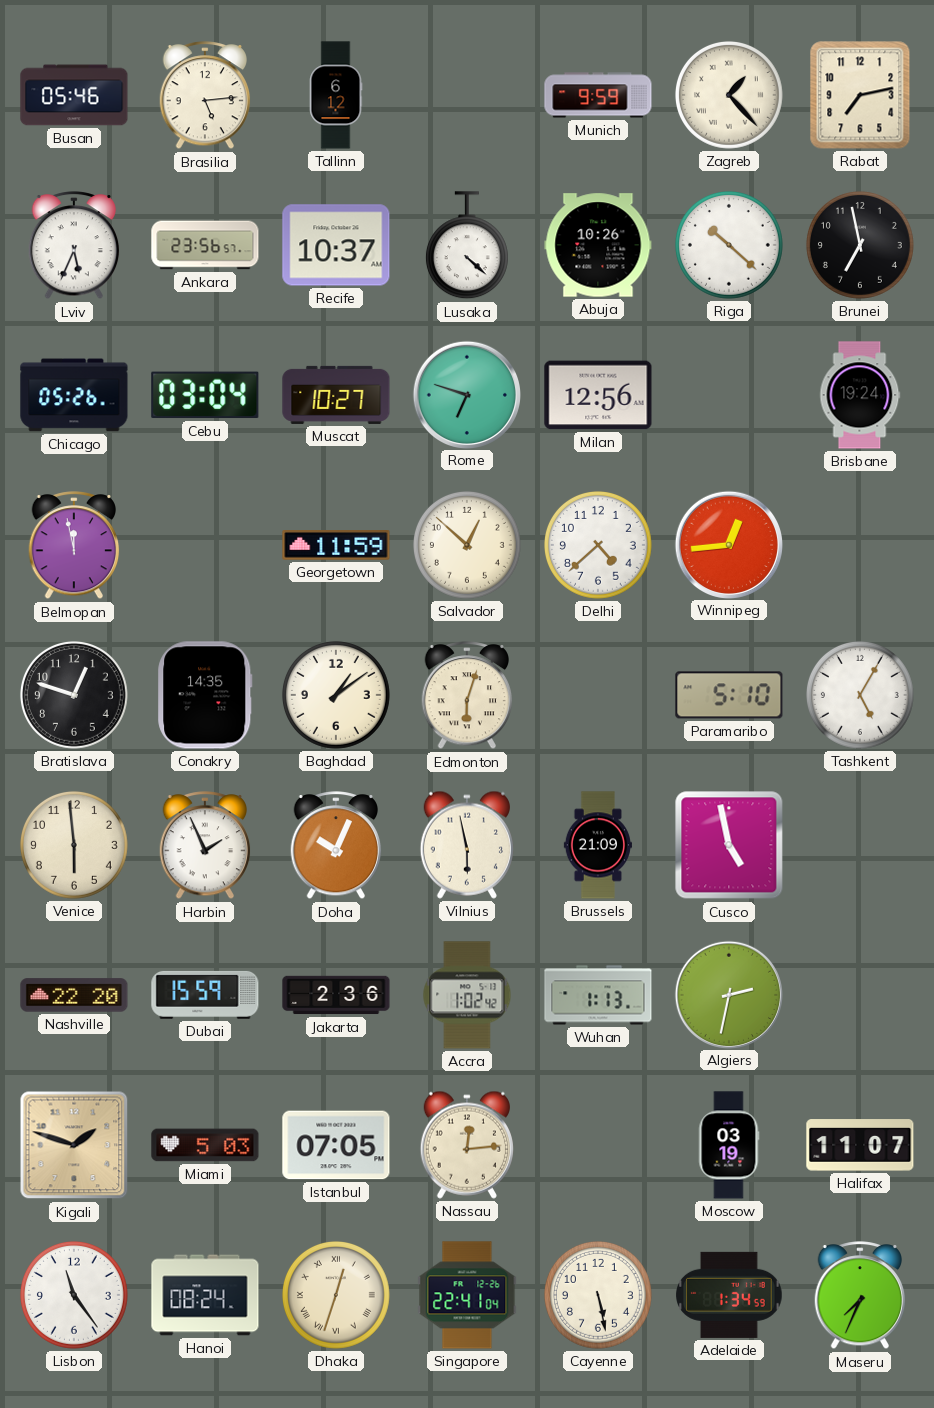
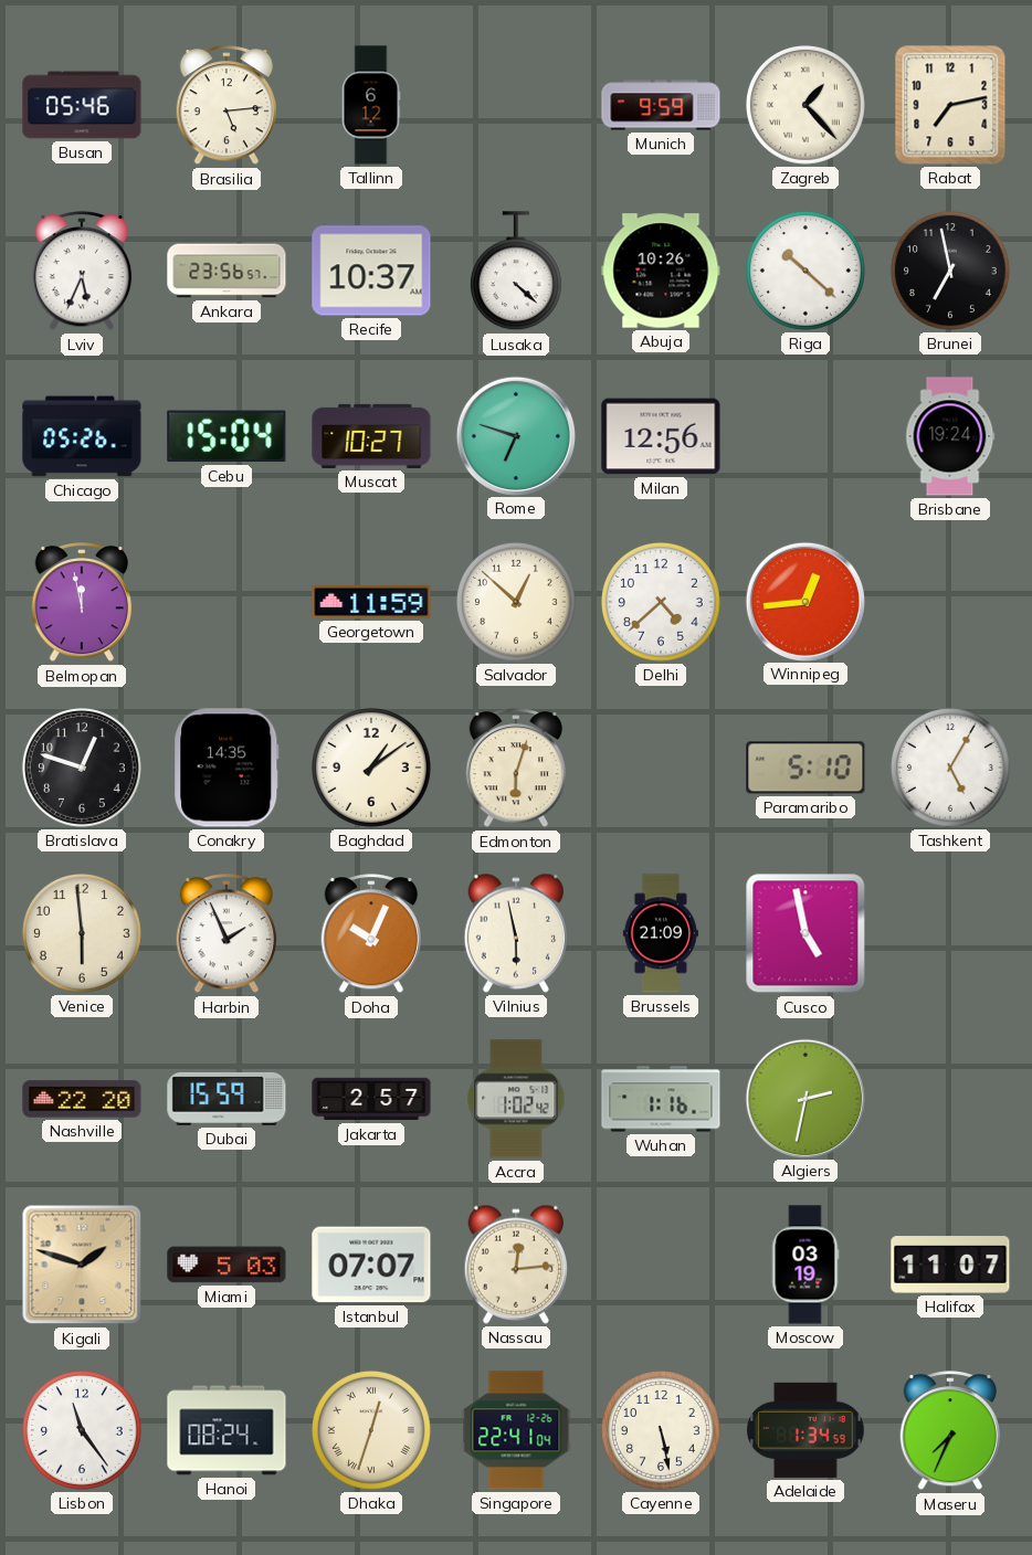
Cebu: 03:04 -> 15:04
Jakarta: 2:36 -> 2:57
Wuhan: 1:13 -> 1:16
Istanbul: 07:05 -> 07:07
